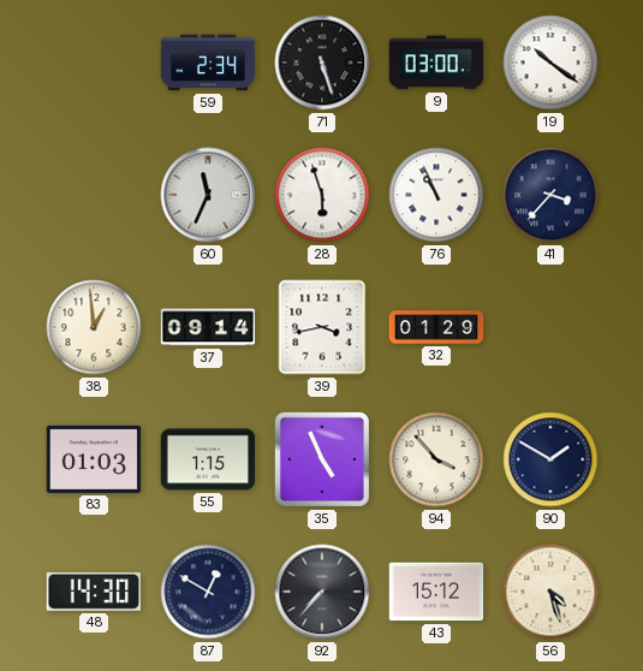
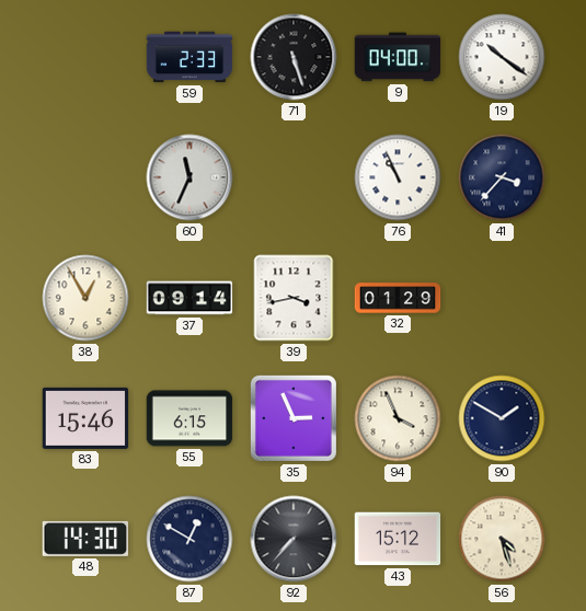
59: 2:34 -> 2:33
9: 03:00 -> 04:00
28: 5:57 -> none
38: 12:59 -> 12:55
83: 01:03 -> 15:46
55: 1:15 -> 6:15
35: 4:56 -> 2:56
94: 3:53 -> 3:56
